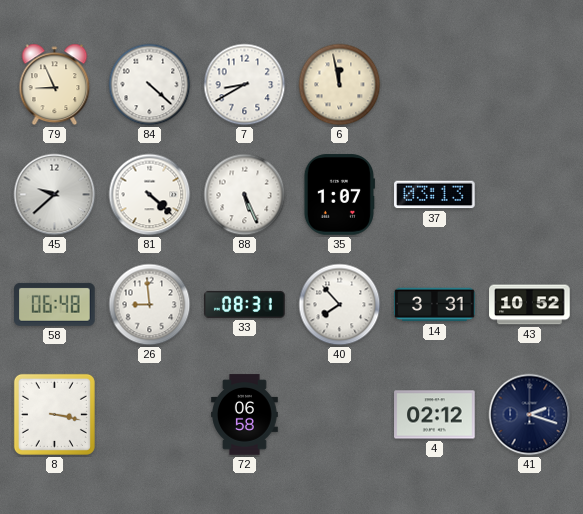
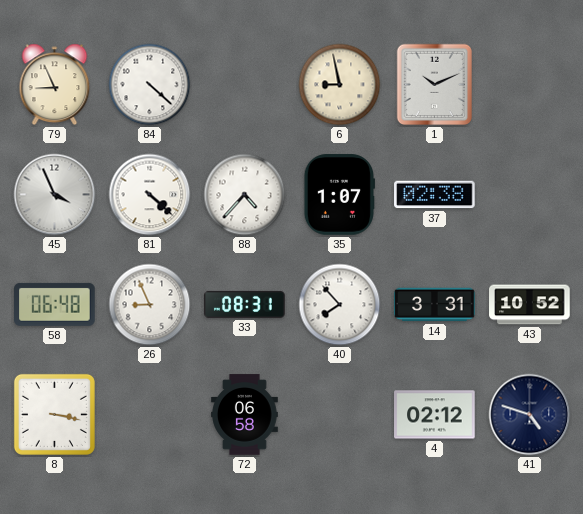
7: 8:40 -> none
6: 11:58 -> 8:58
1: none -> 10:11
45: 9:38 -> 3:56
88: 5:26 -> 4:37
37: 03:13 -> 02:38
26: 8:59 -> 8:56
41: 2:18 -> 4:48
